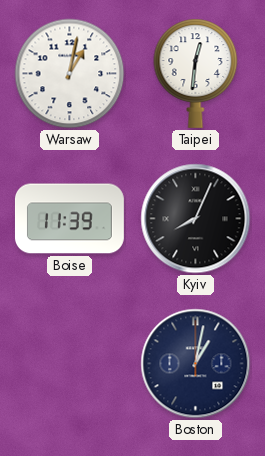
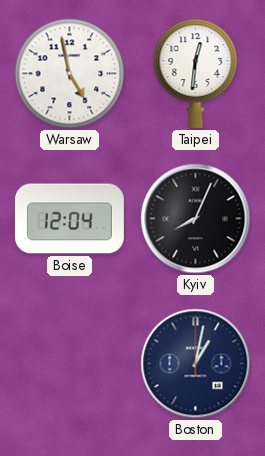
Warsaw: 1:02 -> 4:58
Boise: 11:39 -> 12:04
